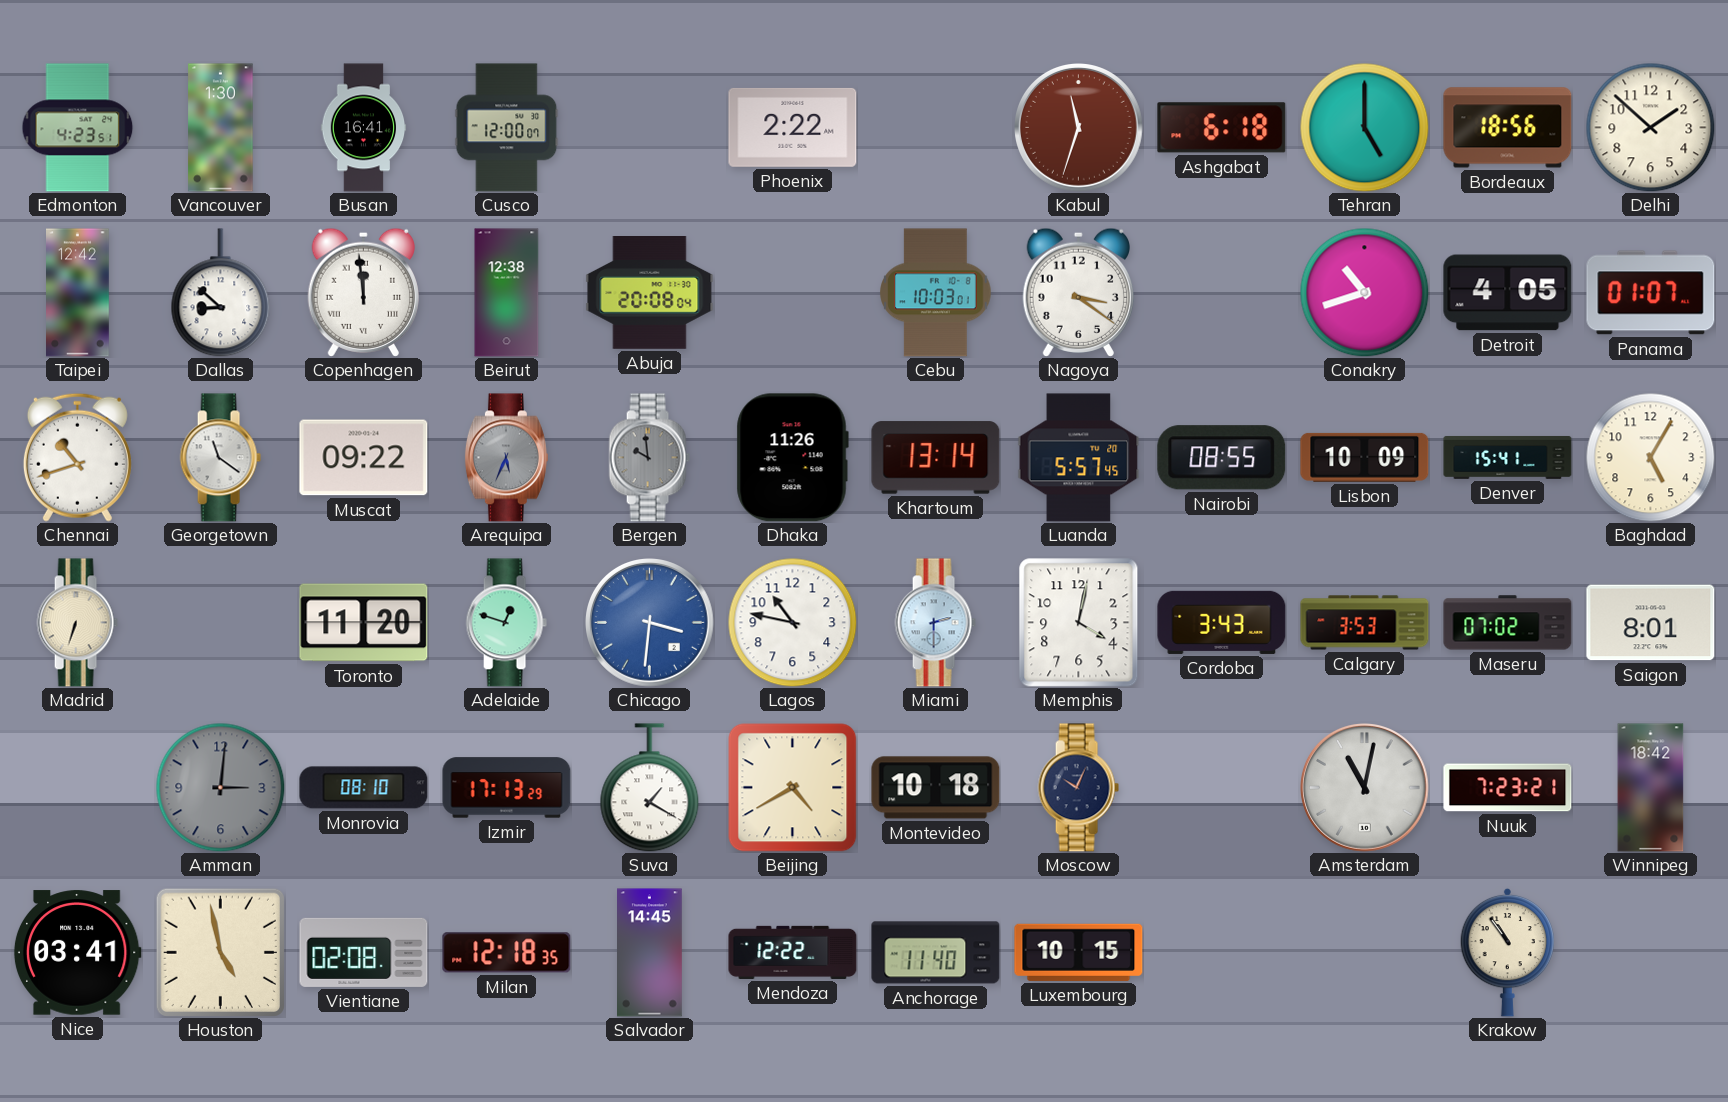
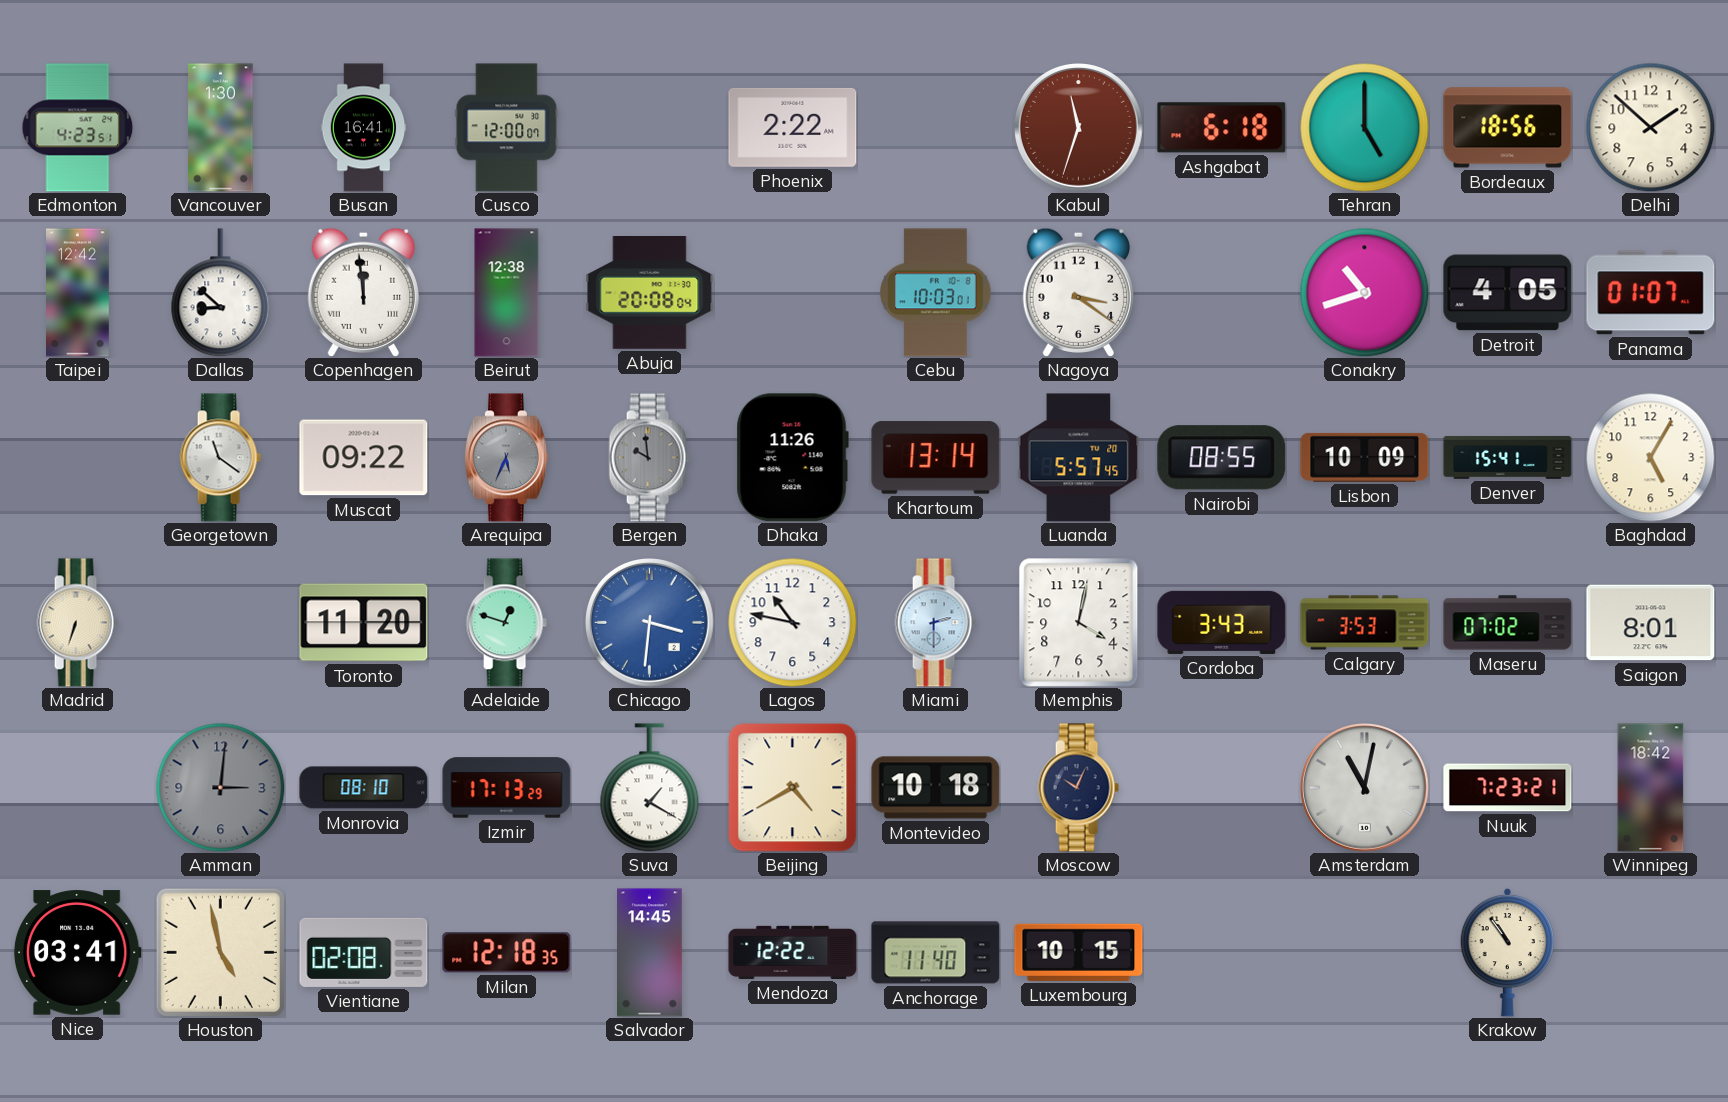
Chennai: 10:42 -> none
